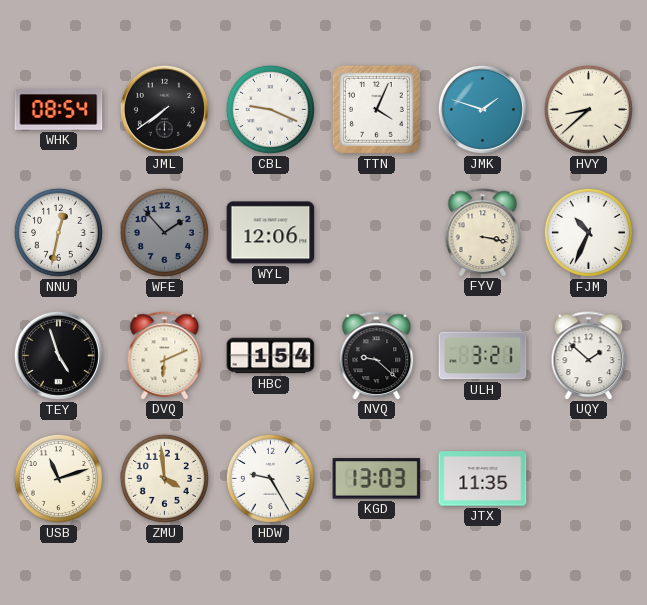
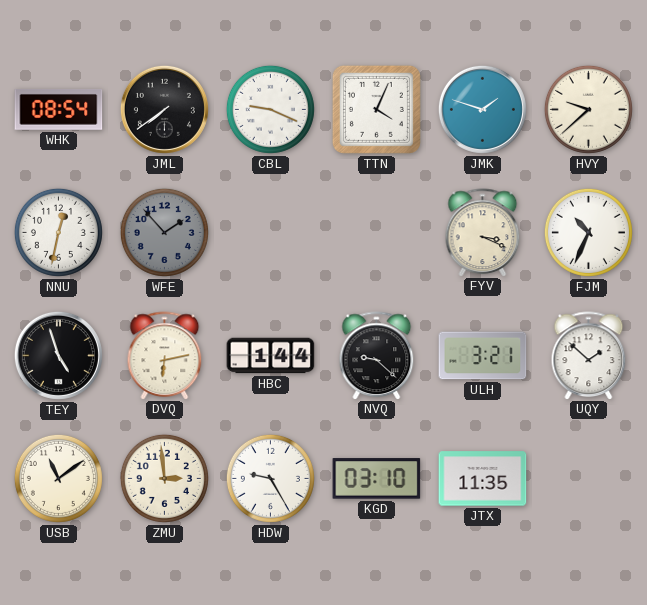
HVY: 8:38 -> 9:38
WYL: 12:06 -> none
FYV: 3:17 -> 3:19
DVQ: 6:11 -> 6:13
HBC: 1:54 -> 1:44
USB: 11:12 -> 11:09
ZMU: 3:59 -> 2:59
KGD: 13:03 -> 03:10
